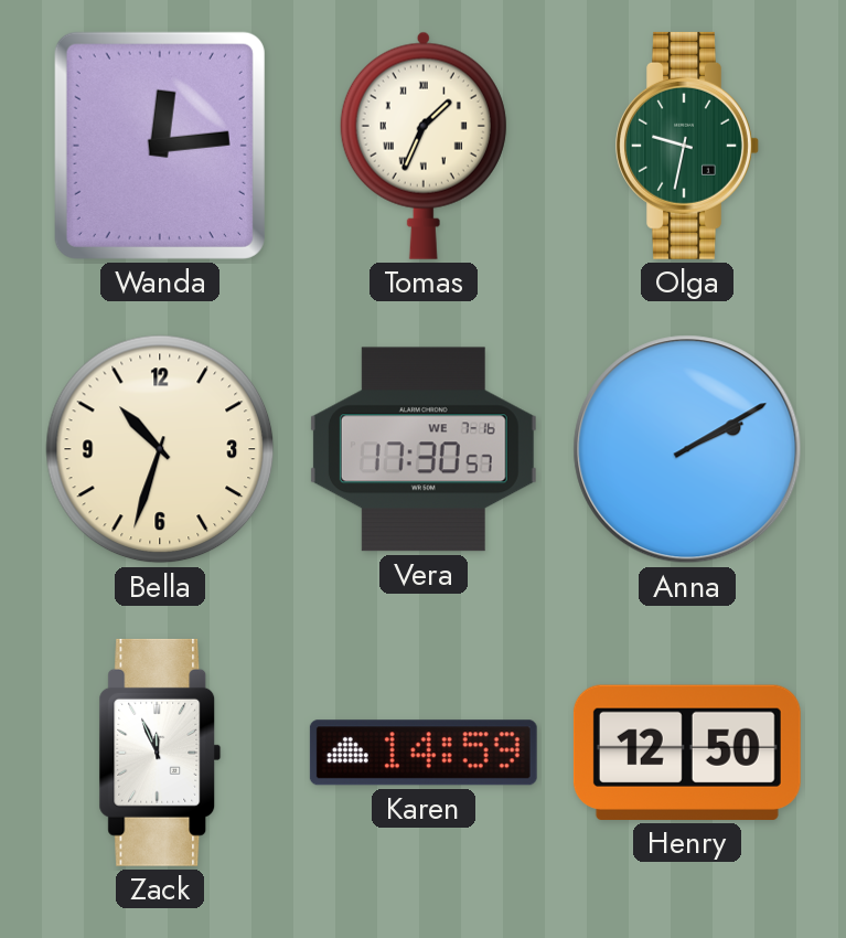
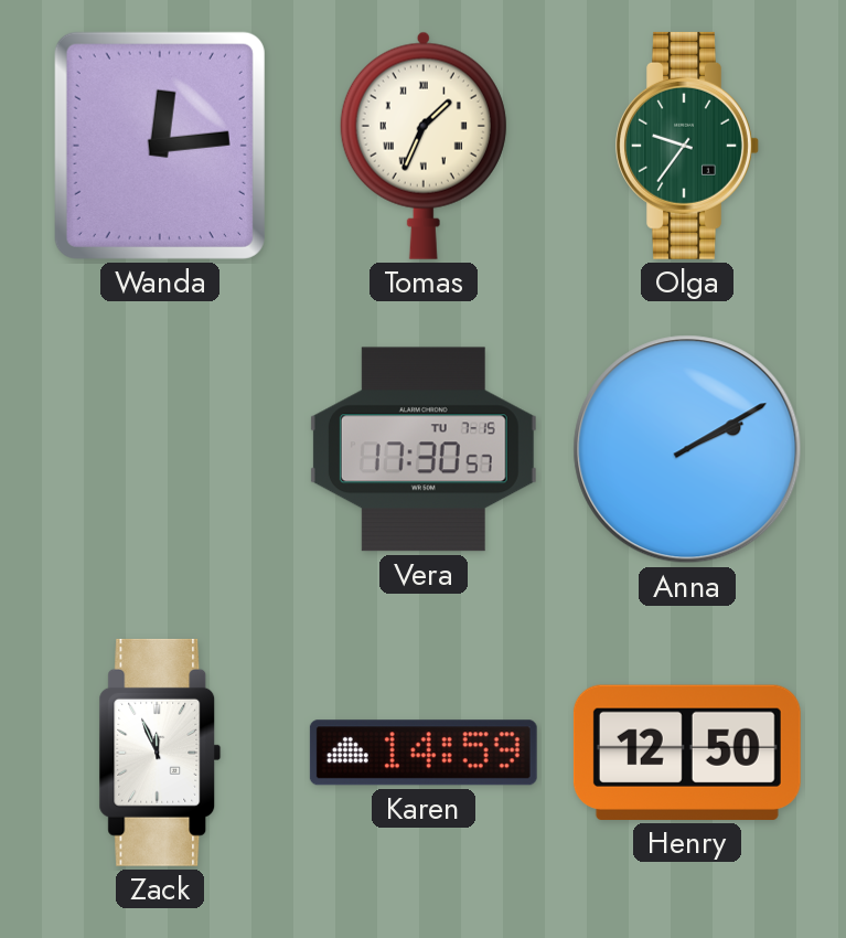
Olga: 9:32 -> 9:36
Bella: 10:33 -> none
Vera date: WE 7-16 -> TU 7-15
